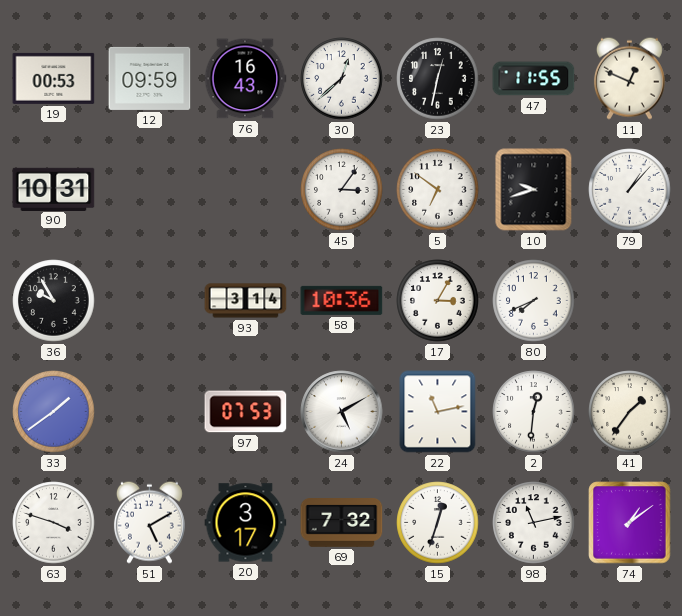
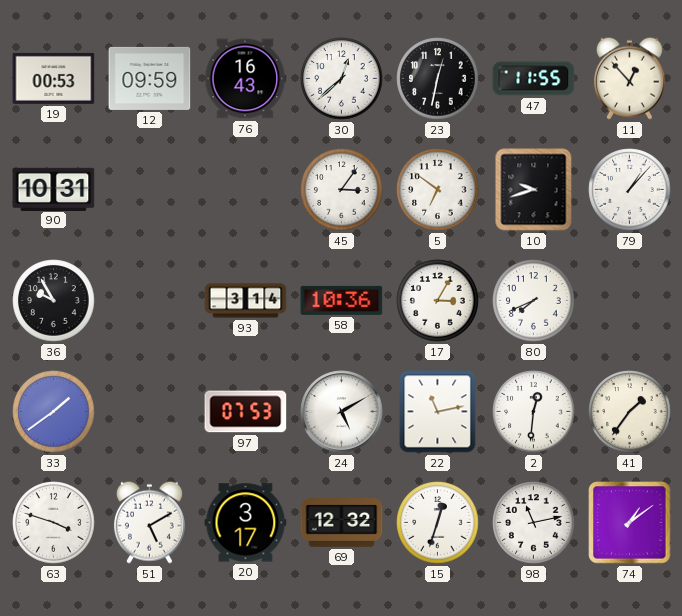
11: 12:49 -> 12:53
69: 7:32 -> 12:32
